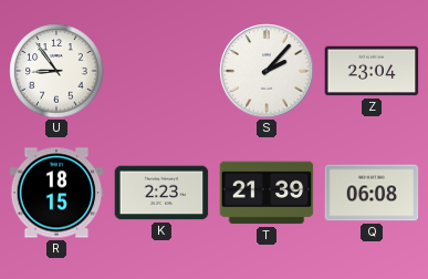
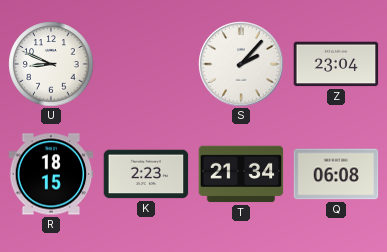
U: 8:54 -> 8:49
T: 21:39 -> 21:34
